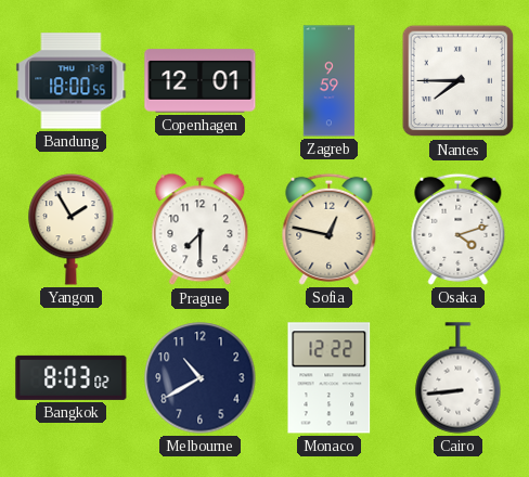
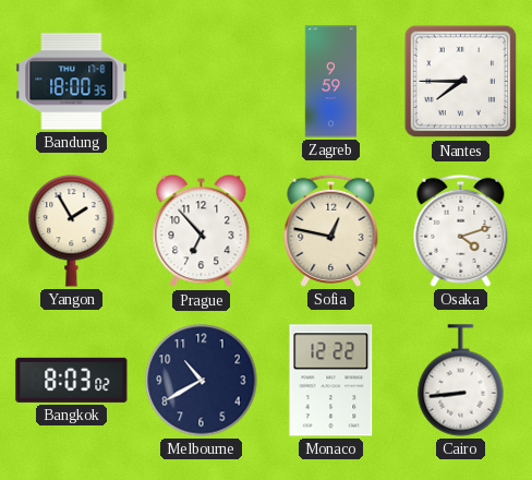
Bandung: 18:00:55 -> 18:00:35
Copenhagen: 12:01 -> none
Prague: 7:30 -> 6:53
